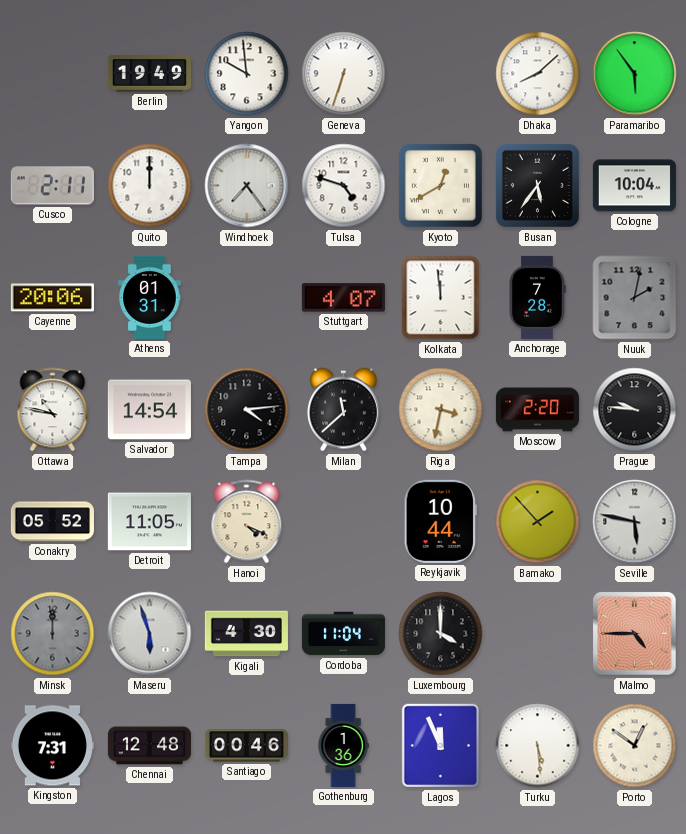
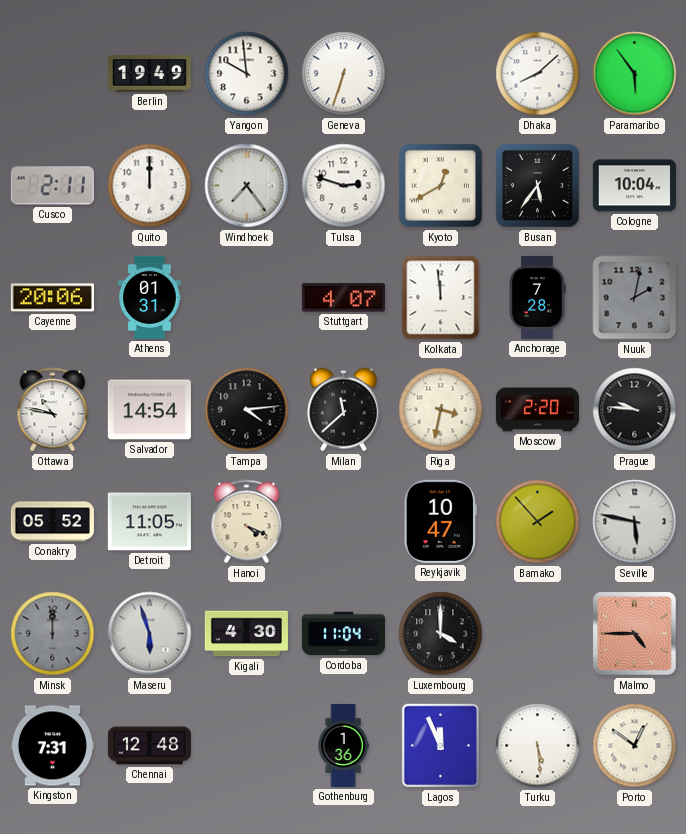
Tulsa: 4:48 -> 2:48
Reykjavik: 10:44 -> 10:47
Santiago: 00:46 -> none
